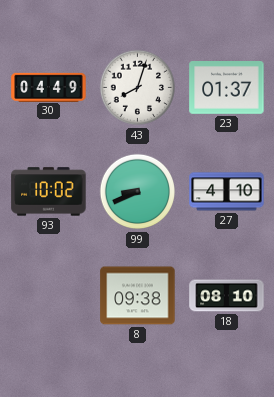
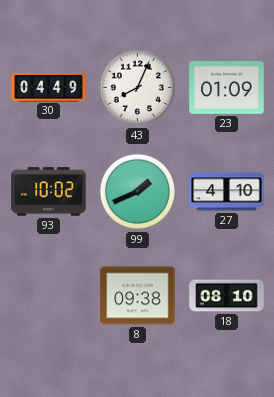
43: 8:03 -> 8:04
23: 01:37 -> 01:09
99: 8:41 -> 1:41
